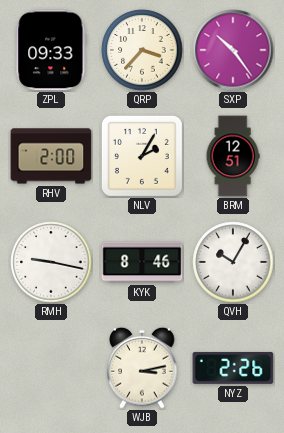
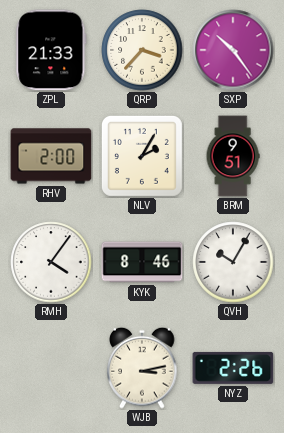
ZPL: 09:33 -> 21:33
BRM: 12:51 -> 9:51
RMH: 9:17 -> 4:06
